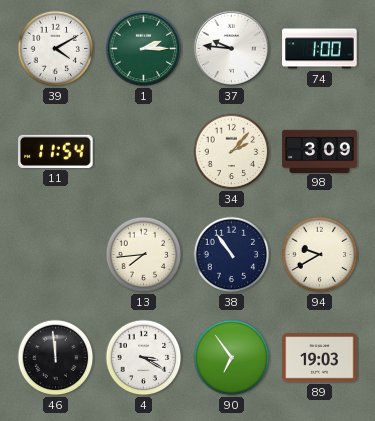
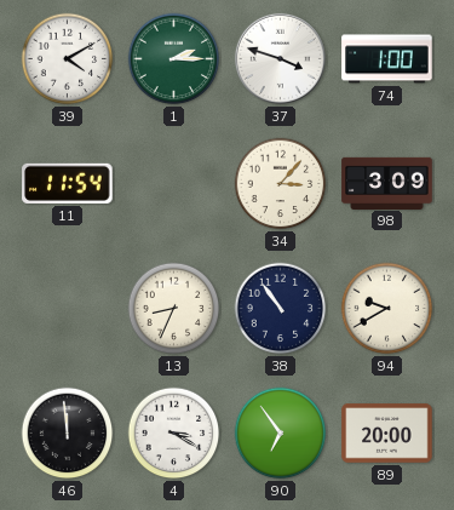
37: 9:46 -> 3:48
34: 2:07 -> 3:07
13: 7:44 -> 8:34
89: 19:03 -> 20:00
